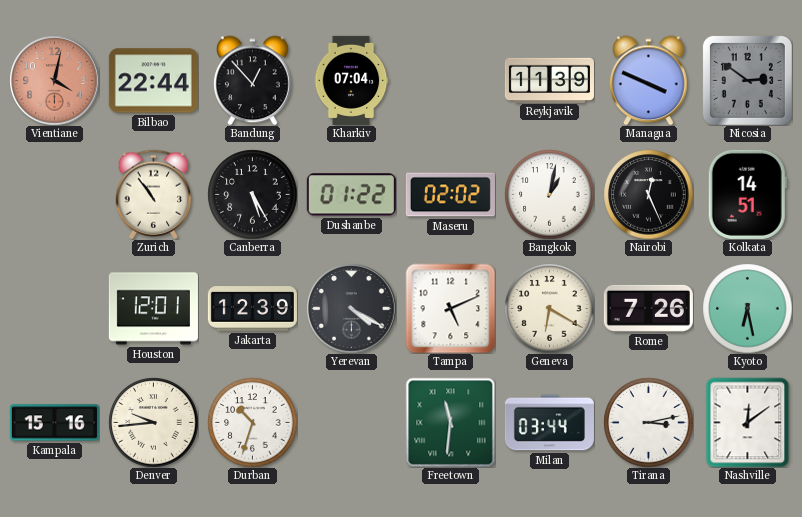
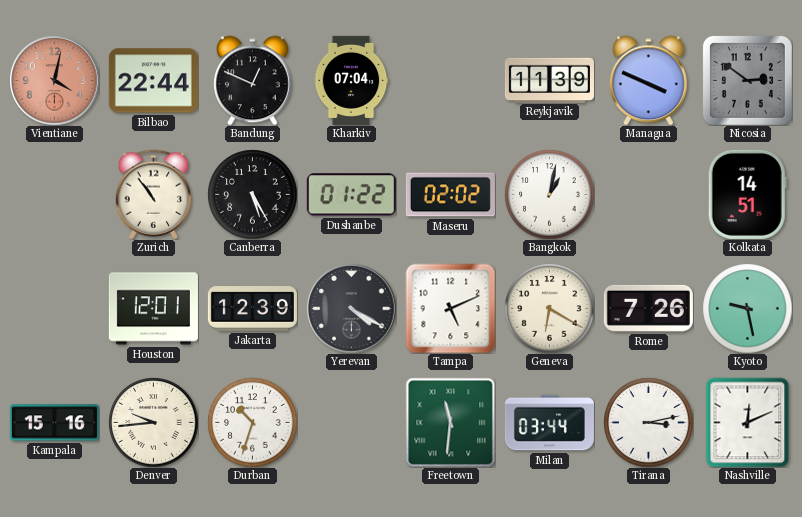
Bandung: 12:53 -> 12:49
Nairobi: 12:26 -> none
Kyoto: 6:28 -> 9:28
Nashville: 12:09 -> 12:11
